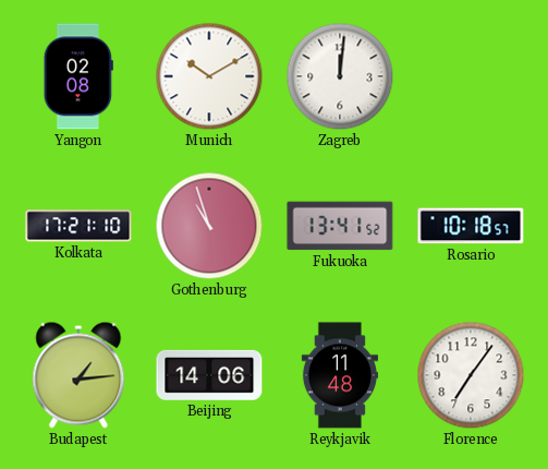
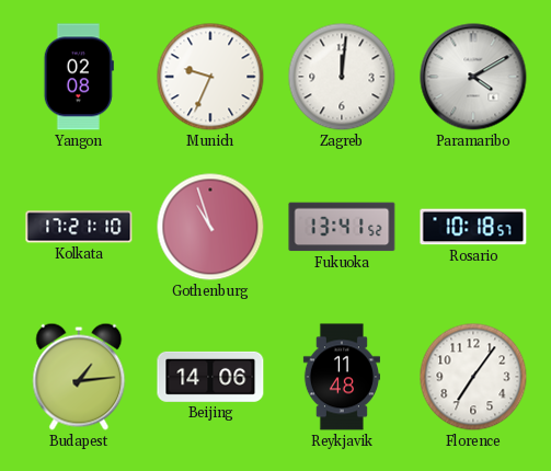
Munich: 10:10 -> 9:34
Paramaribo: none -> 4:10
